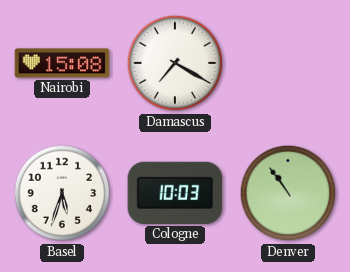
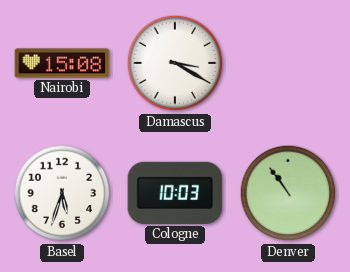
Damascus: 7:20 -> 3:20
